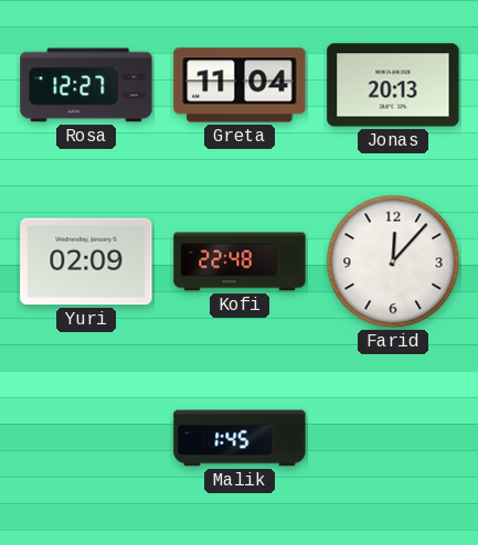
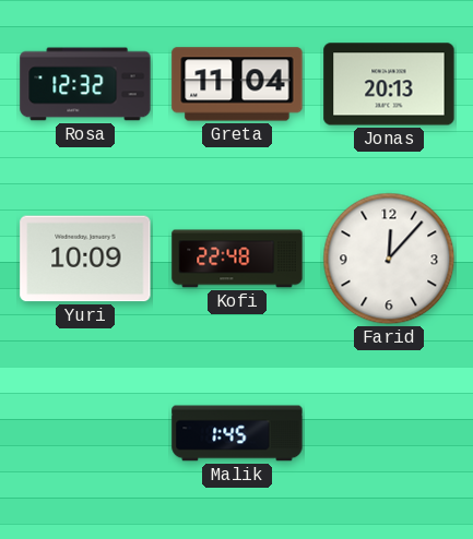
Rosa: 12:27 -> 12:32
Yuri: 02:09 -> 10:09
